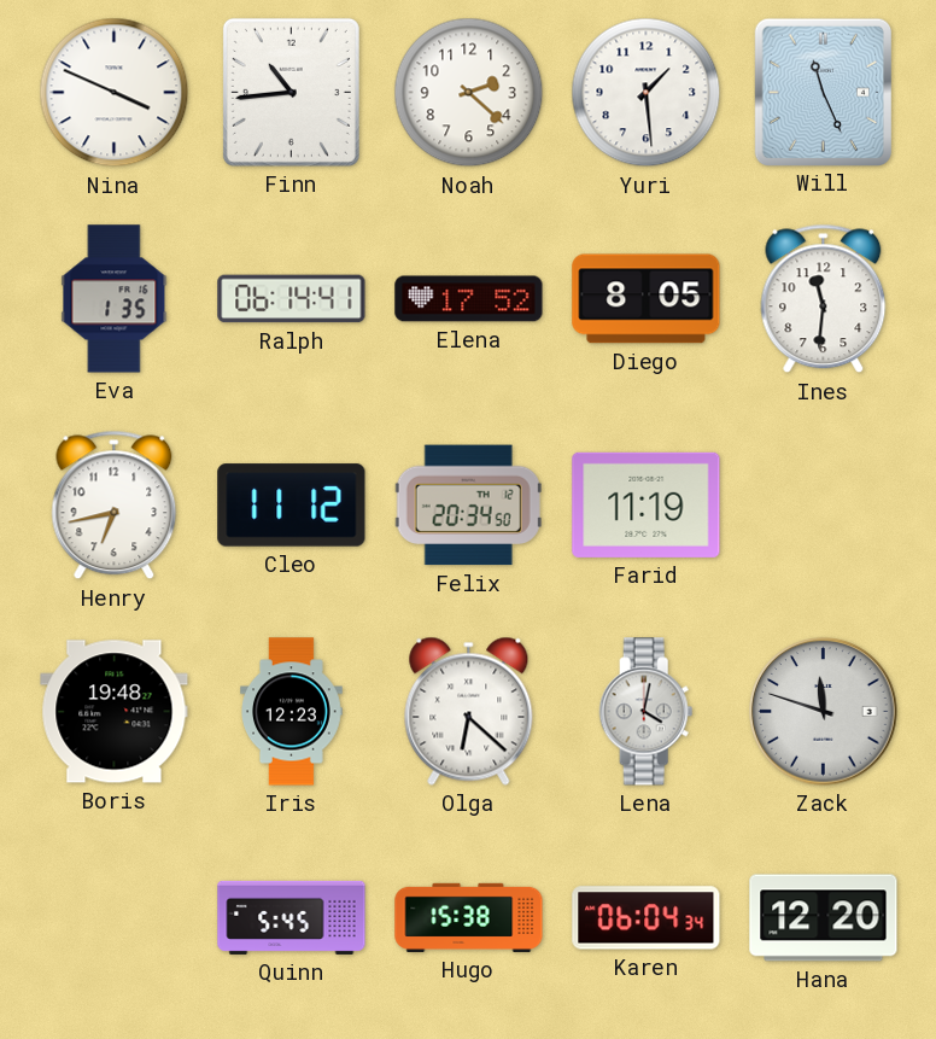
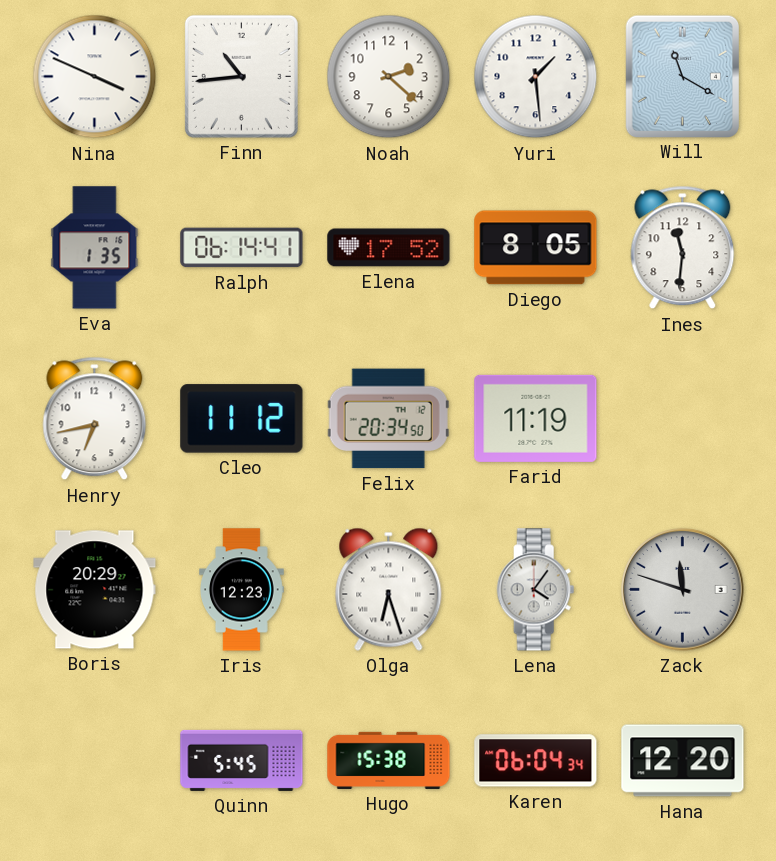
Will: 11:26 -> 11:20
Boris: 19:48 -> 20:29
Olga: 6:22 -> 6:27
Lena: 4:02 -> 4:06
